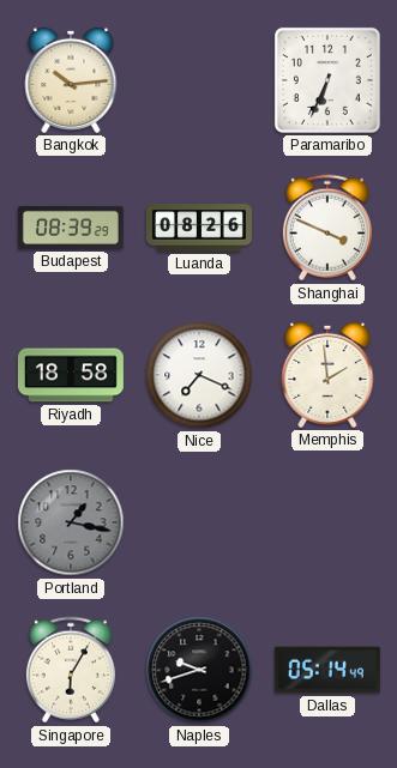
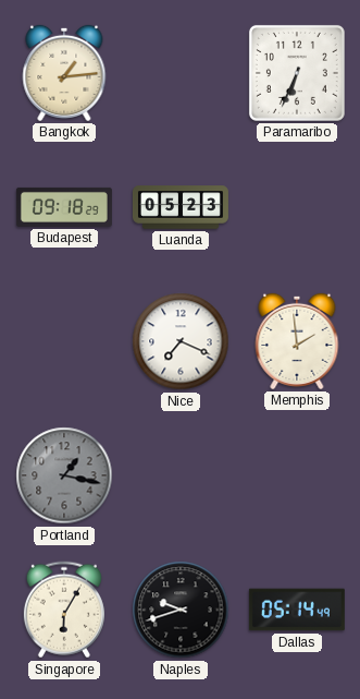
Bangkok: 10:14 -> 1:14
Budapest: 08:39 -> 09:18
Luanda: 08:26 -> 05:23
Shanghai: 3:49 -> none
Riyadh: 18:58 -> none
